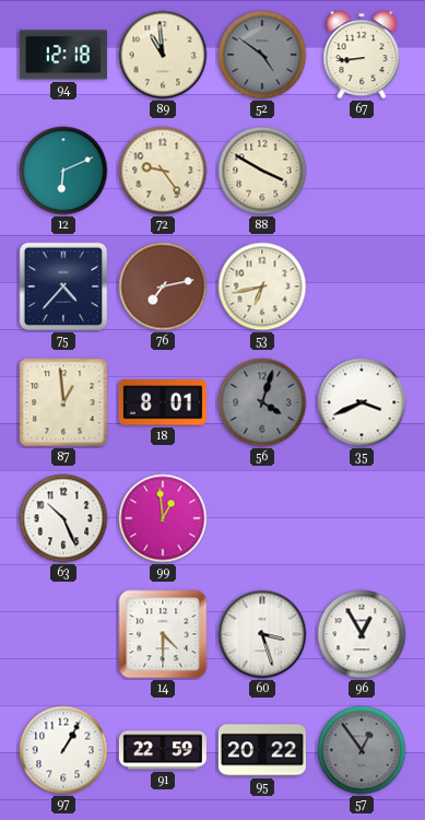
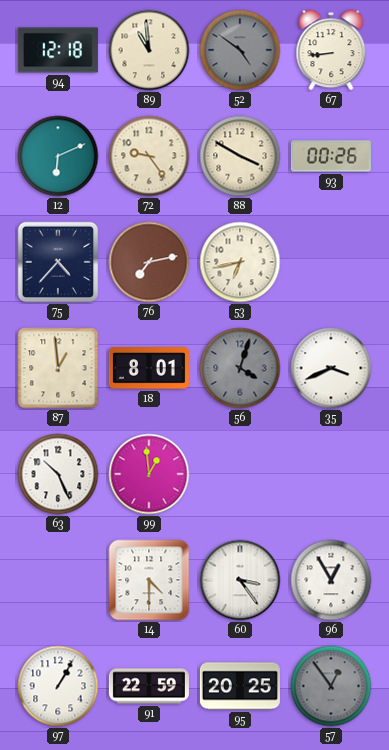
93: none -> 00:26
60: 3:27 -> 3:24
95: 20:22 -> 20:25
